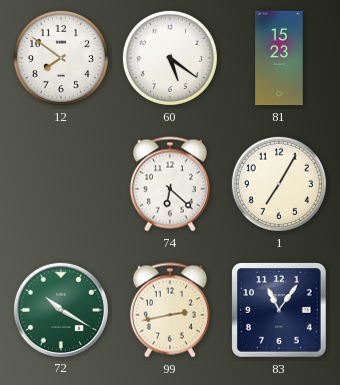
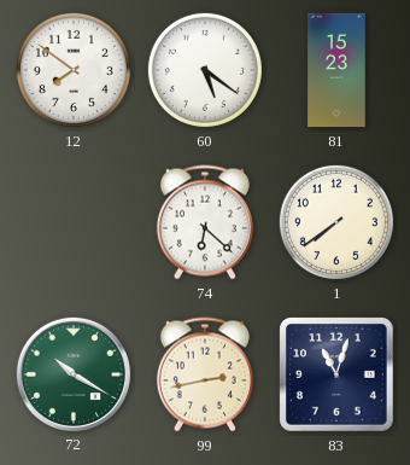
1: 7:05 -> 7:39
83: 11:06 -> 11:03
